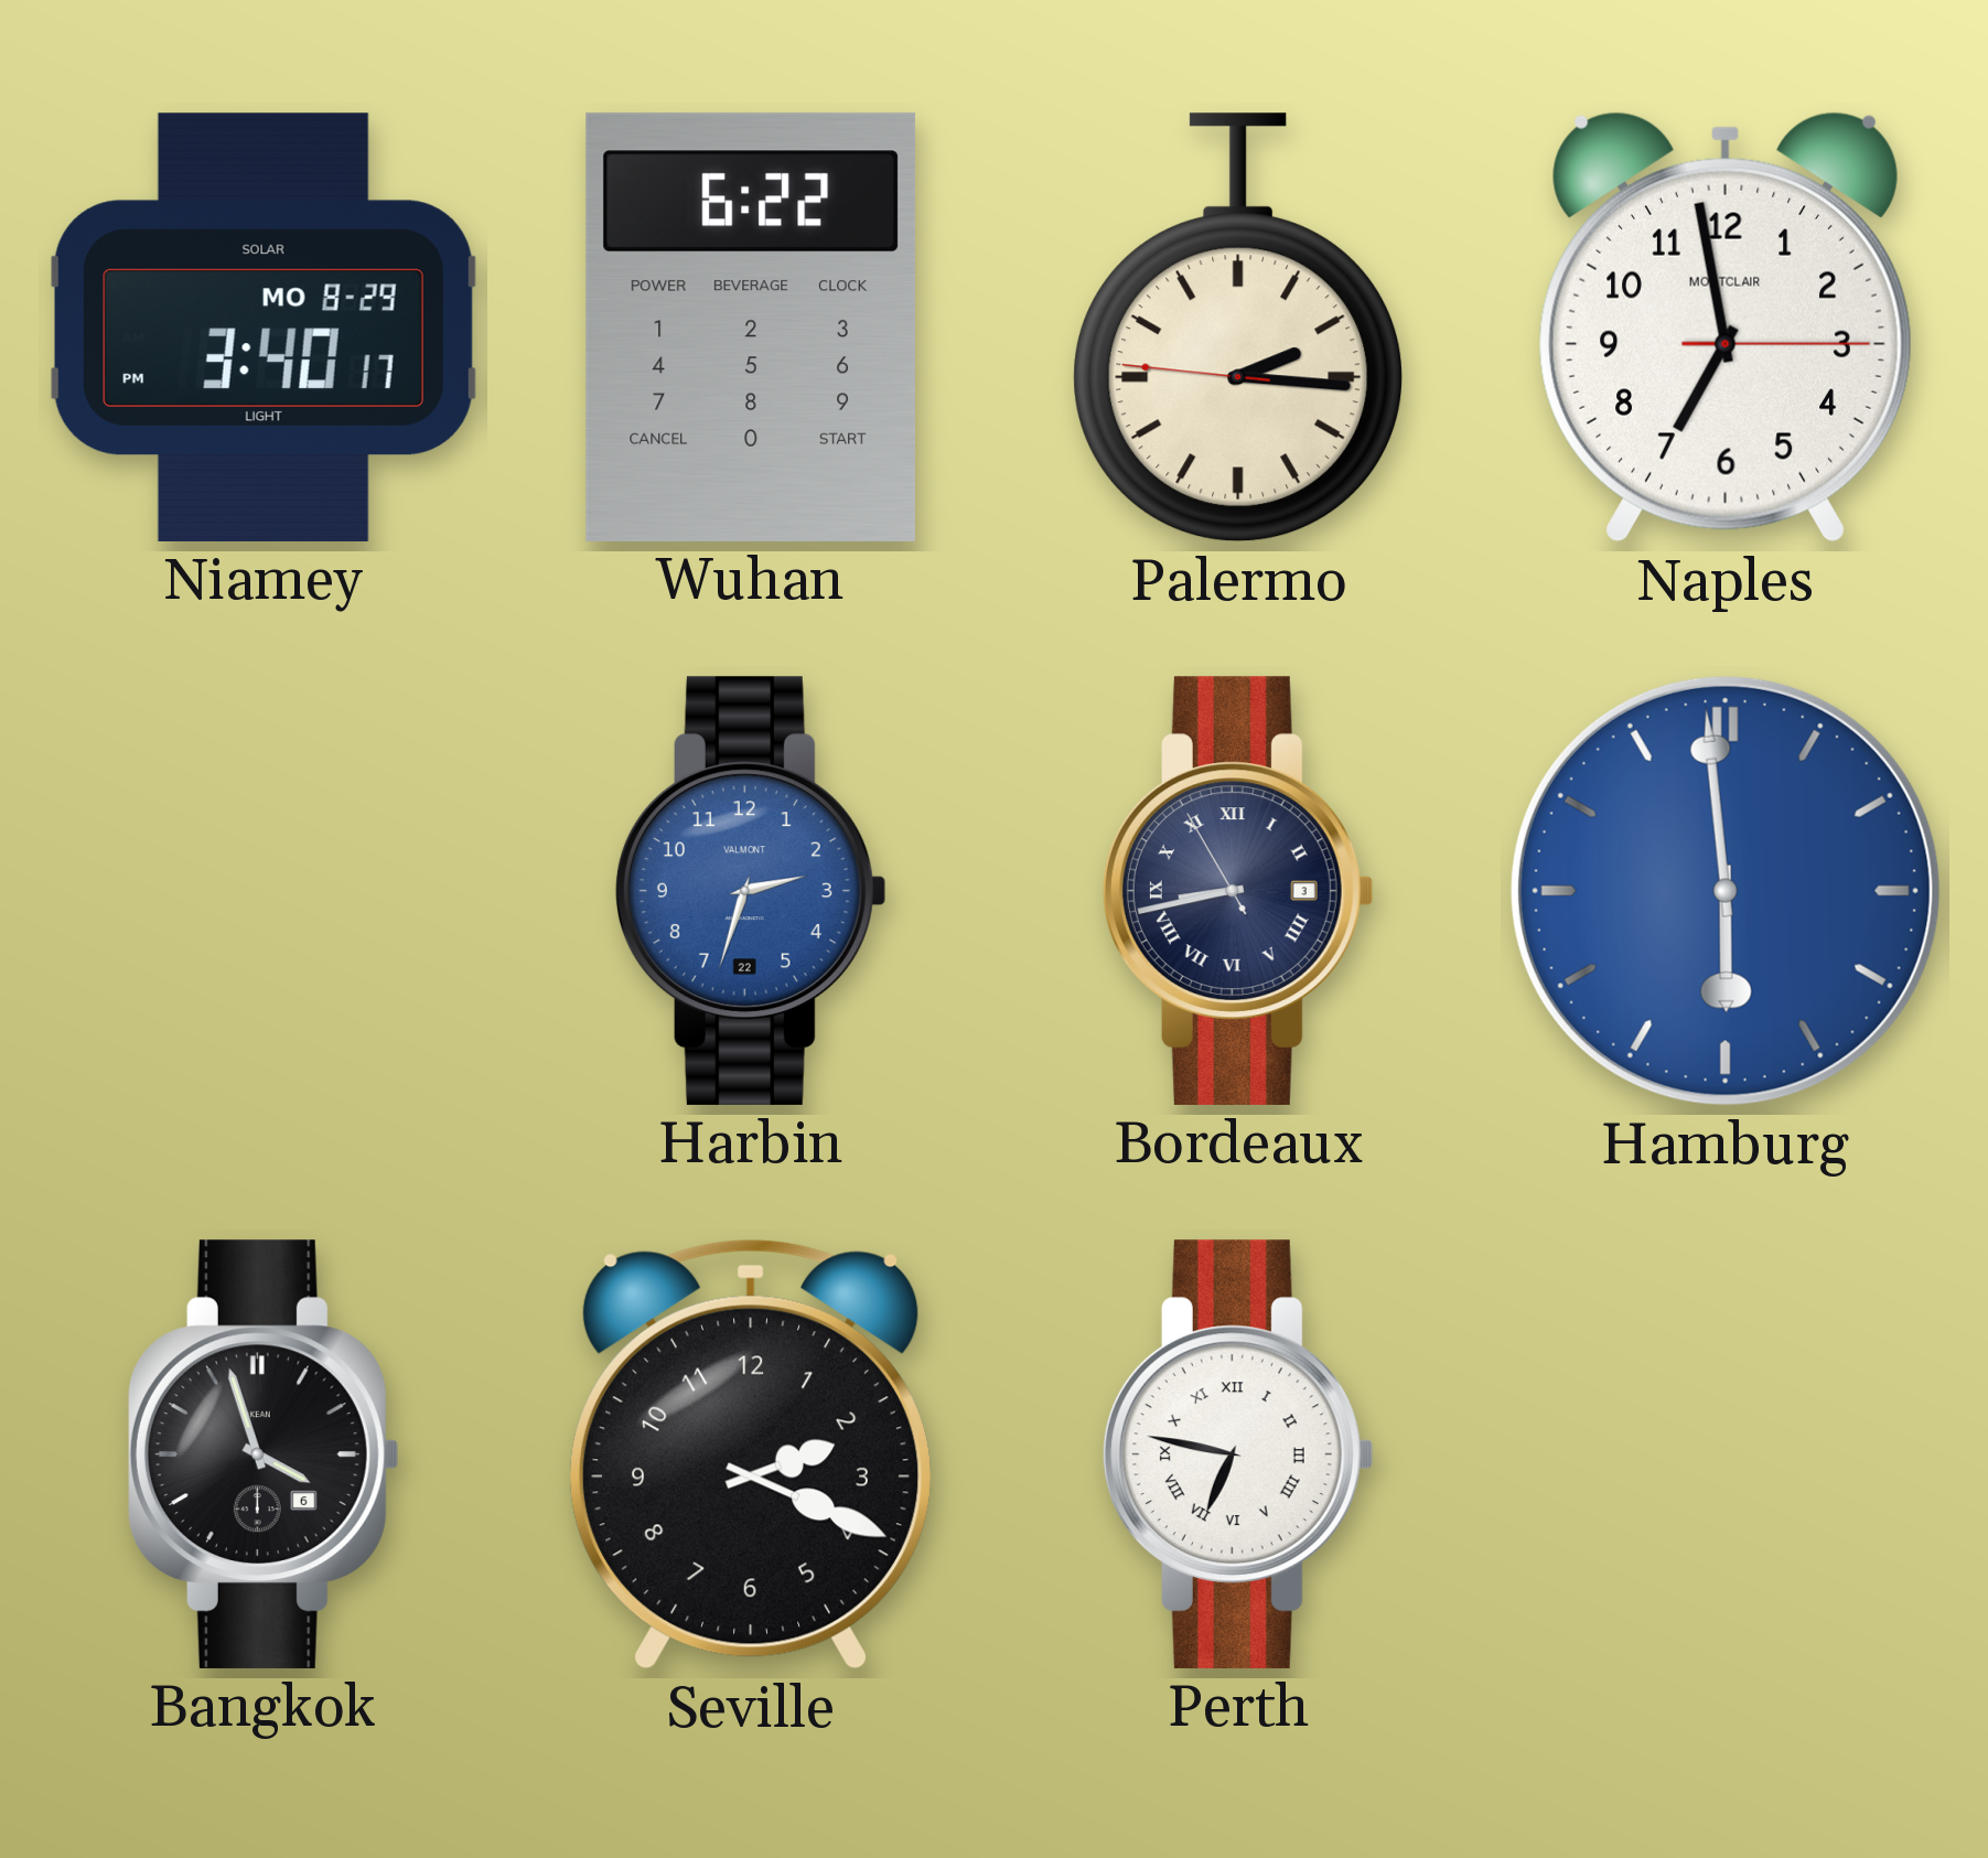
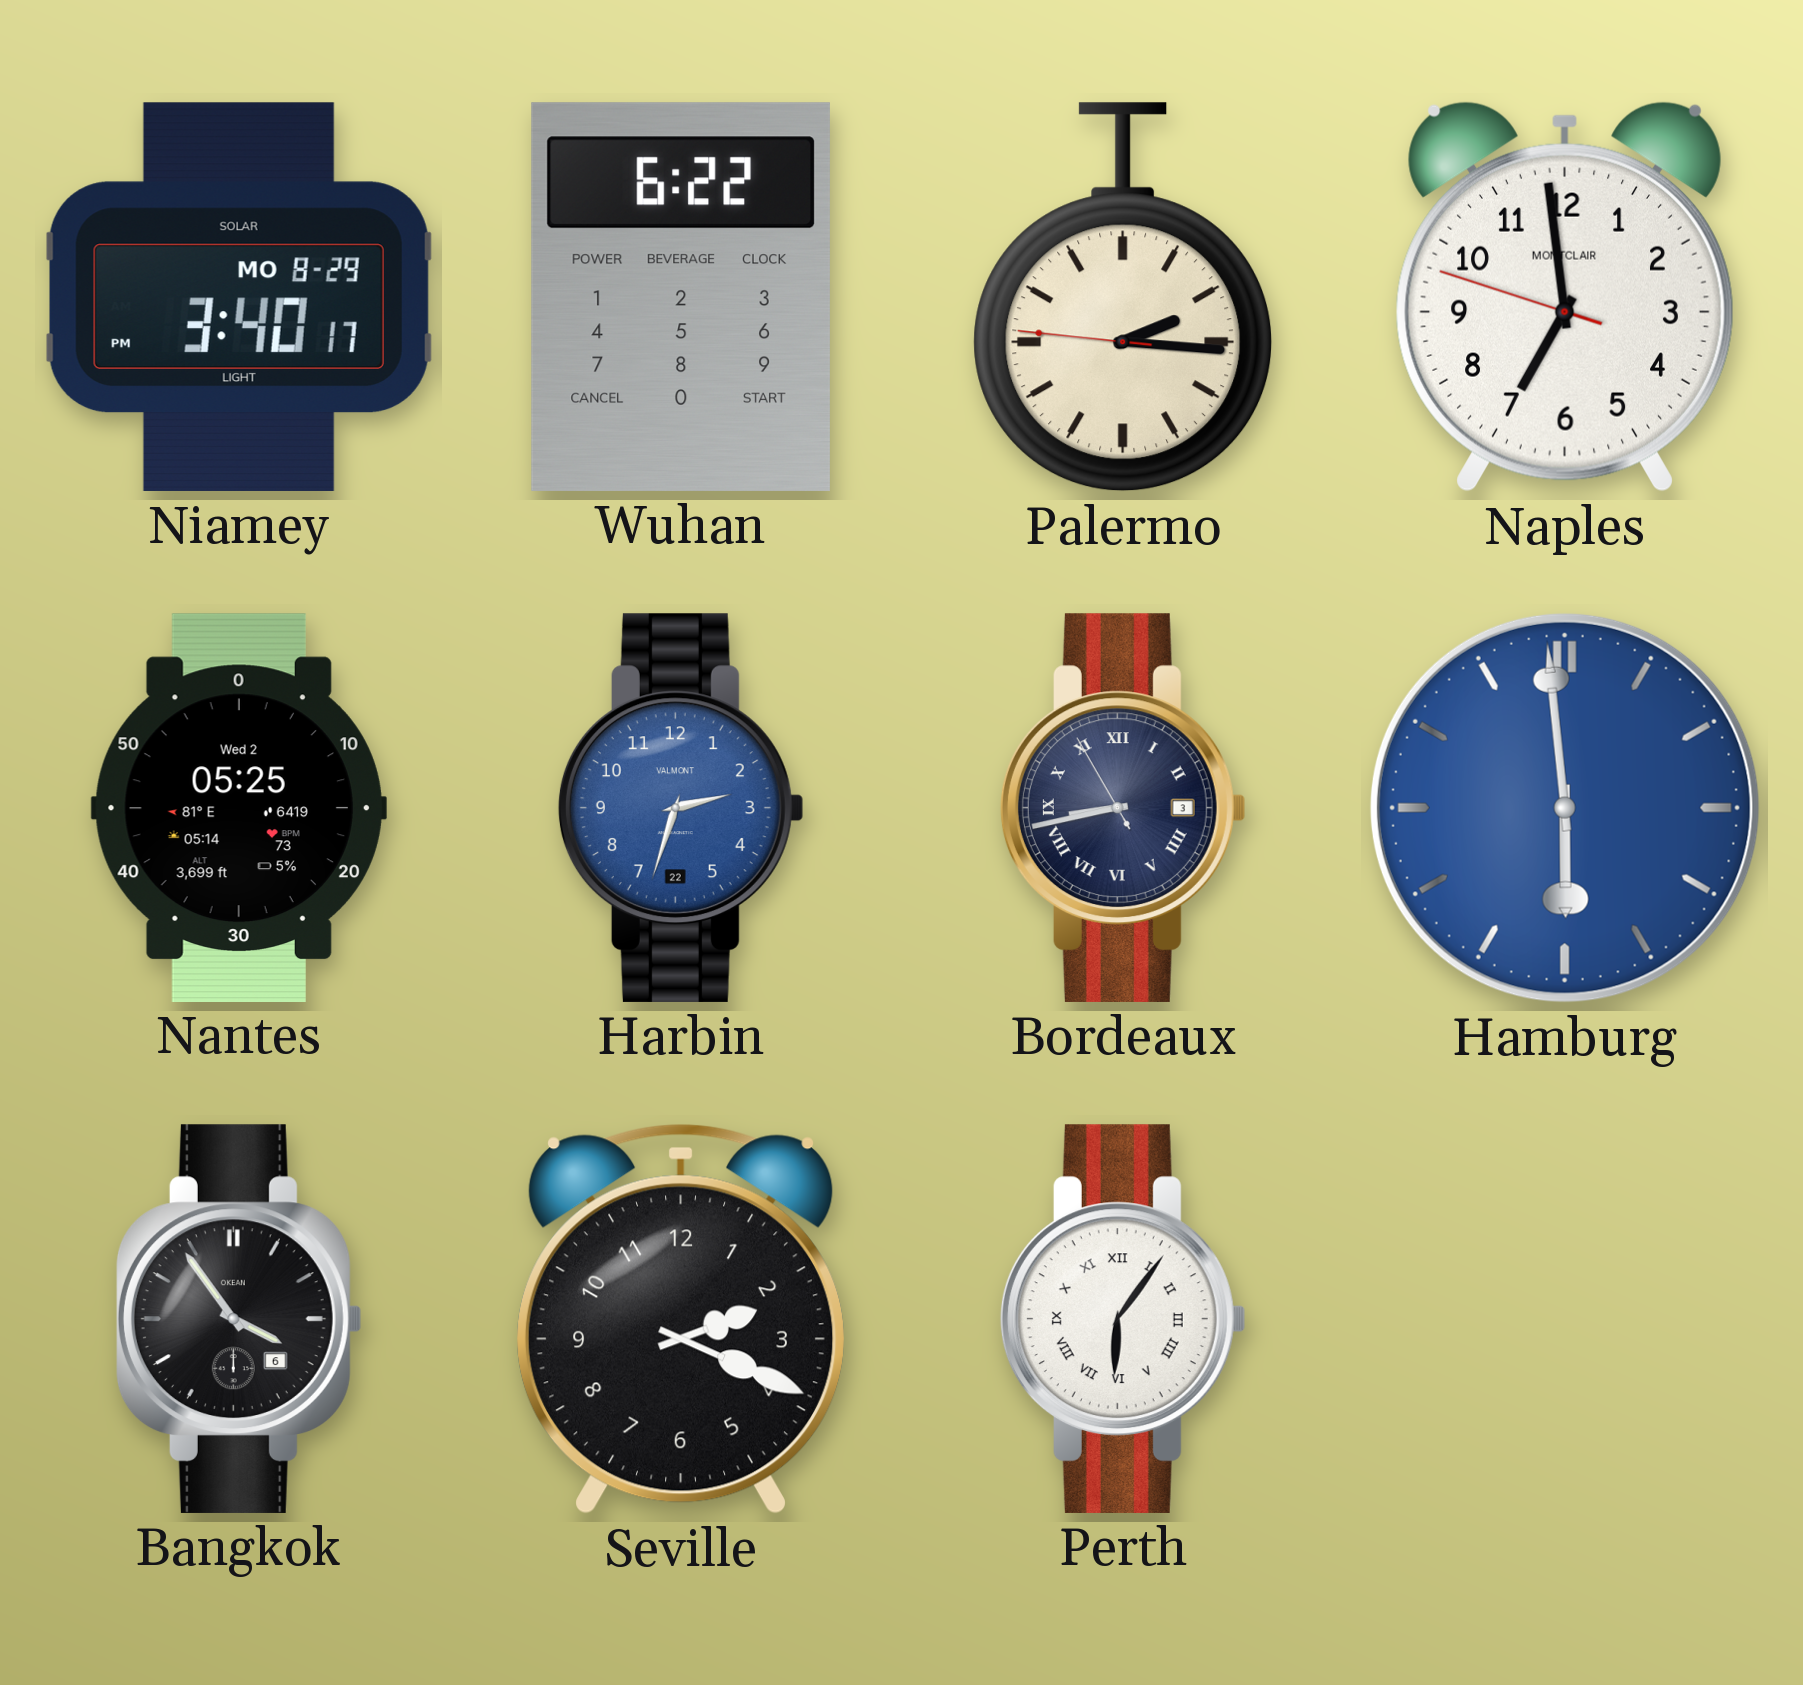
Naples: 6:58:15 -> 6:58:48
Nantes: none -> 05:25
Bangkok: 3:57 -> 3:54
Perth: 6:47 -> 6:06
